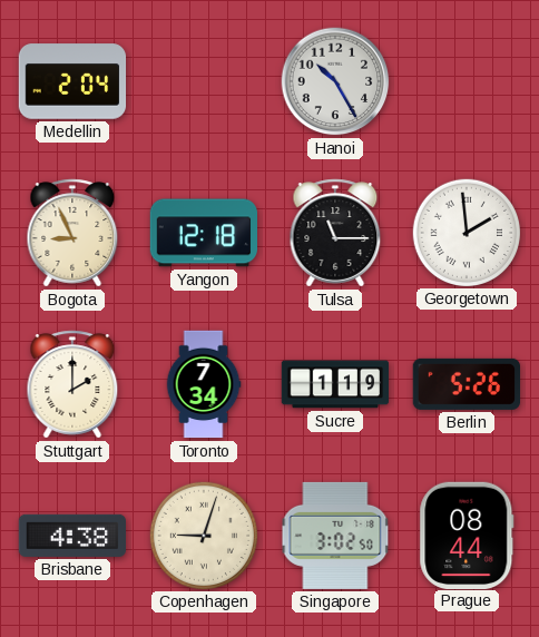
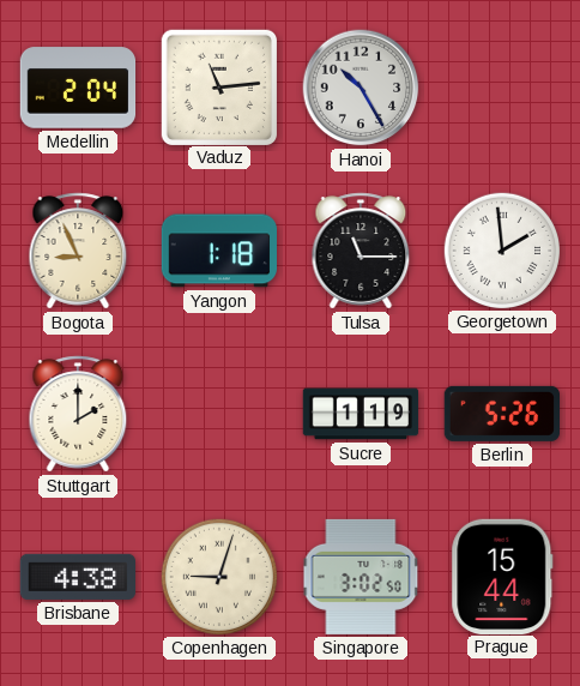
Vaduz: none -> 11:14
Yangon: 12:18 -> 1:18
Toronto: 7:34 -> none
Prague: 08:44 -> 15:44
